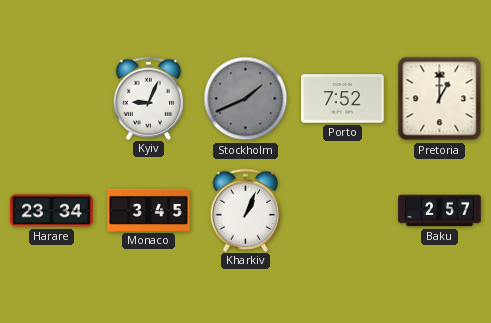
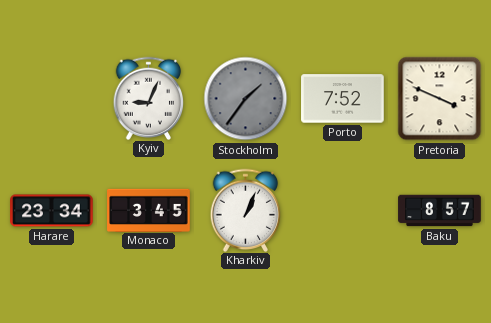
Stockholm: 1:41 -> 1:36
Pretoria: 1:00 -> 3:49
Baku: 2:57 -> 8:57
